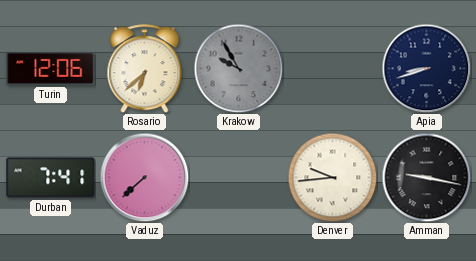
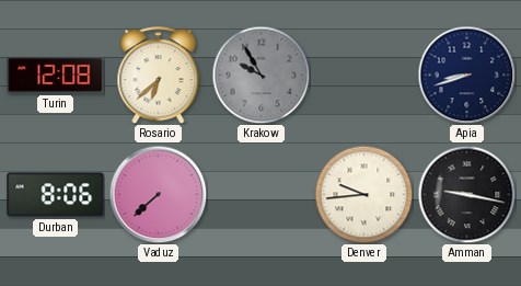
Turin: 12:06 -> 12:08
Durban: 7:41 -> 8:06
